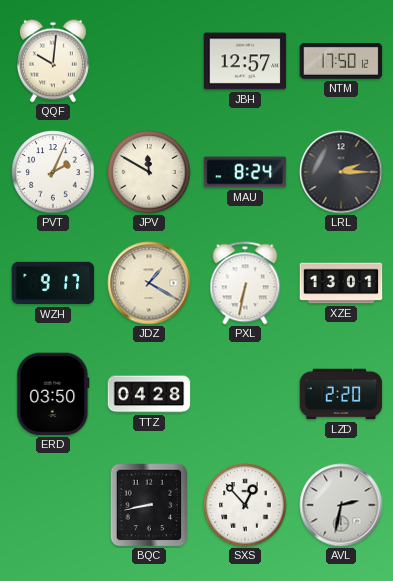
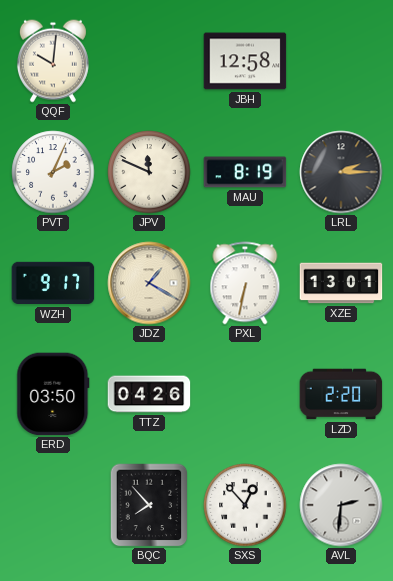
JBH: 12:57 -> 12:58
NTM: 17:50 -> none
JPV: 11:50 -> 11:49
MAU: 8:24 -> 8:19
TTZ: 04:28 -> 04:26
BQC: 8:43 -> 7:53
AVL: 2:32 -> 2:31
